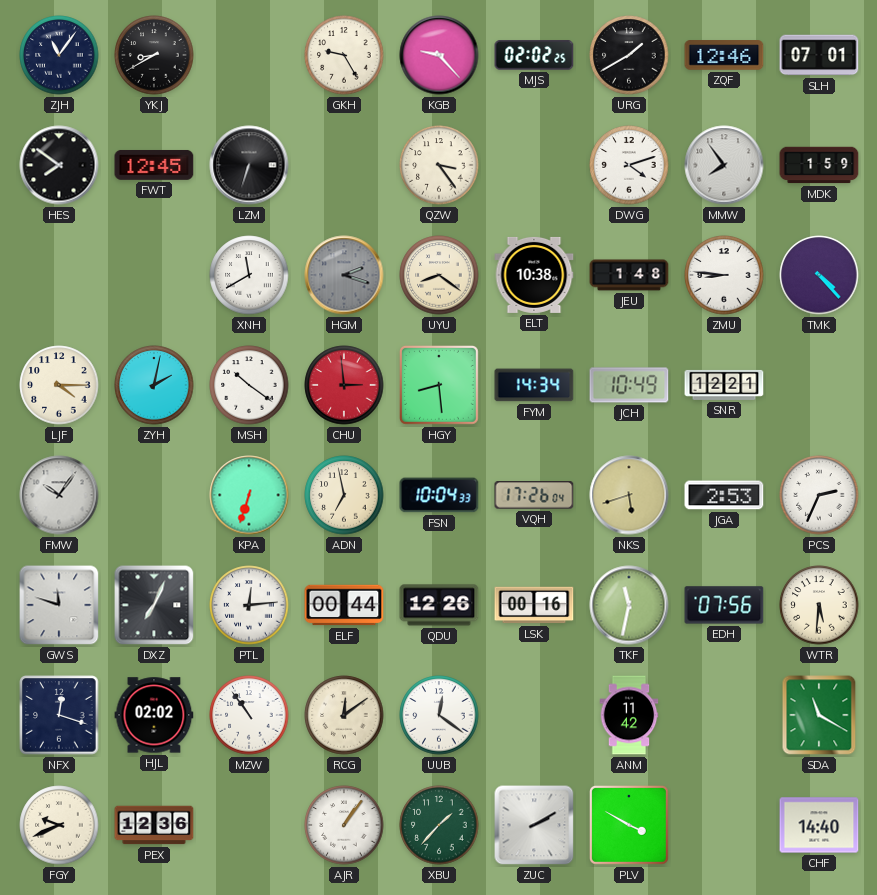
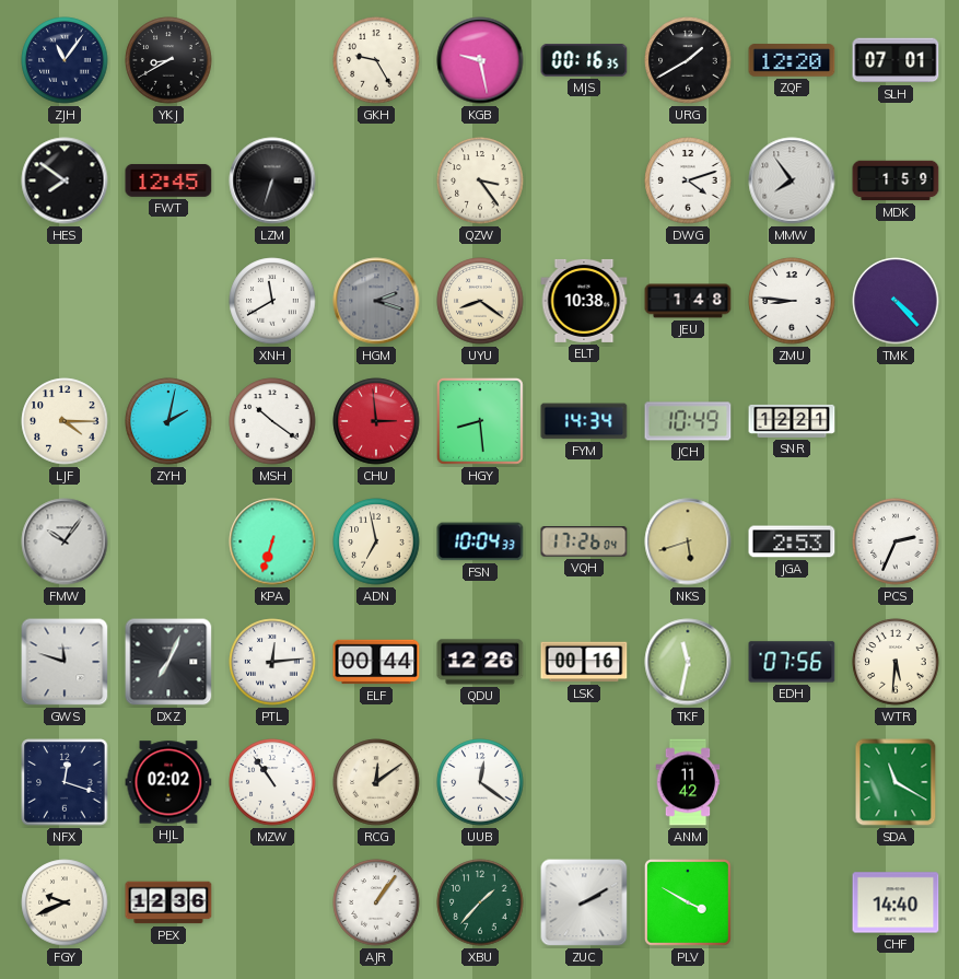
KGB: 9:23 -> 9:28
MJS: 02:02 -> 00:16
ZQF: 12:46 -> 12:20
